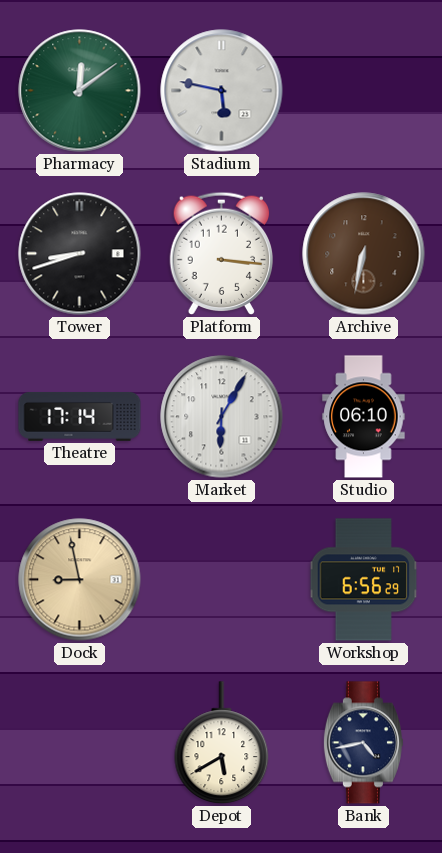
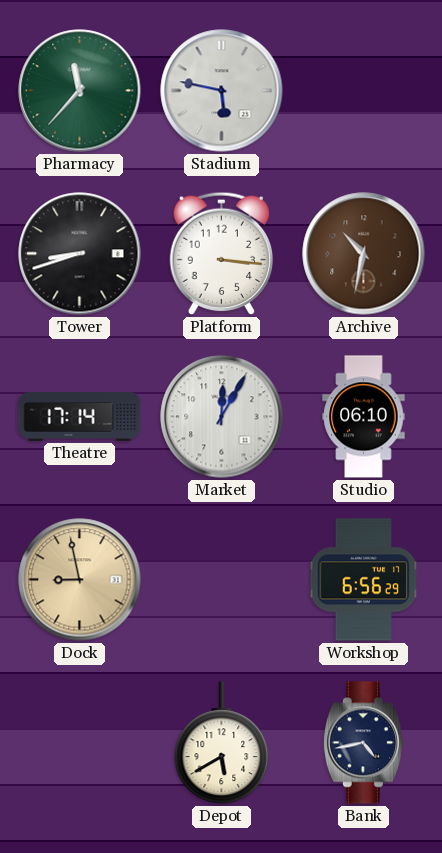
Pharmacy: 12:09 -> 11:37
Archive: 6:32 -> 10:32
Market: 6:05 -> 12:05
